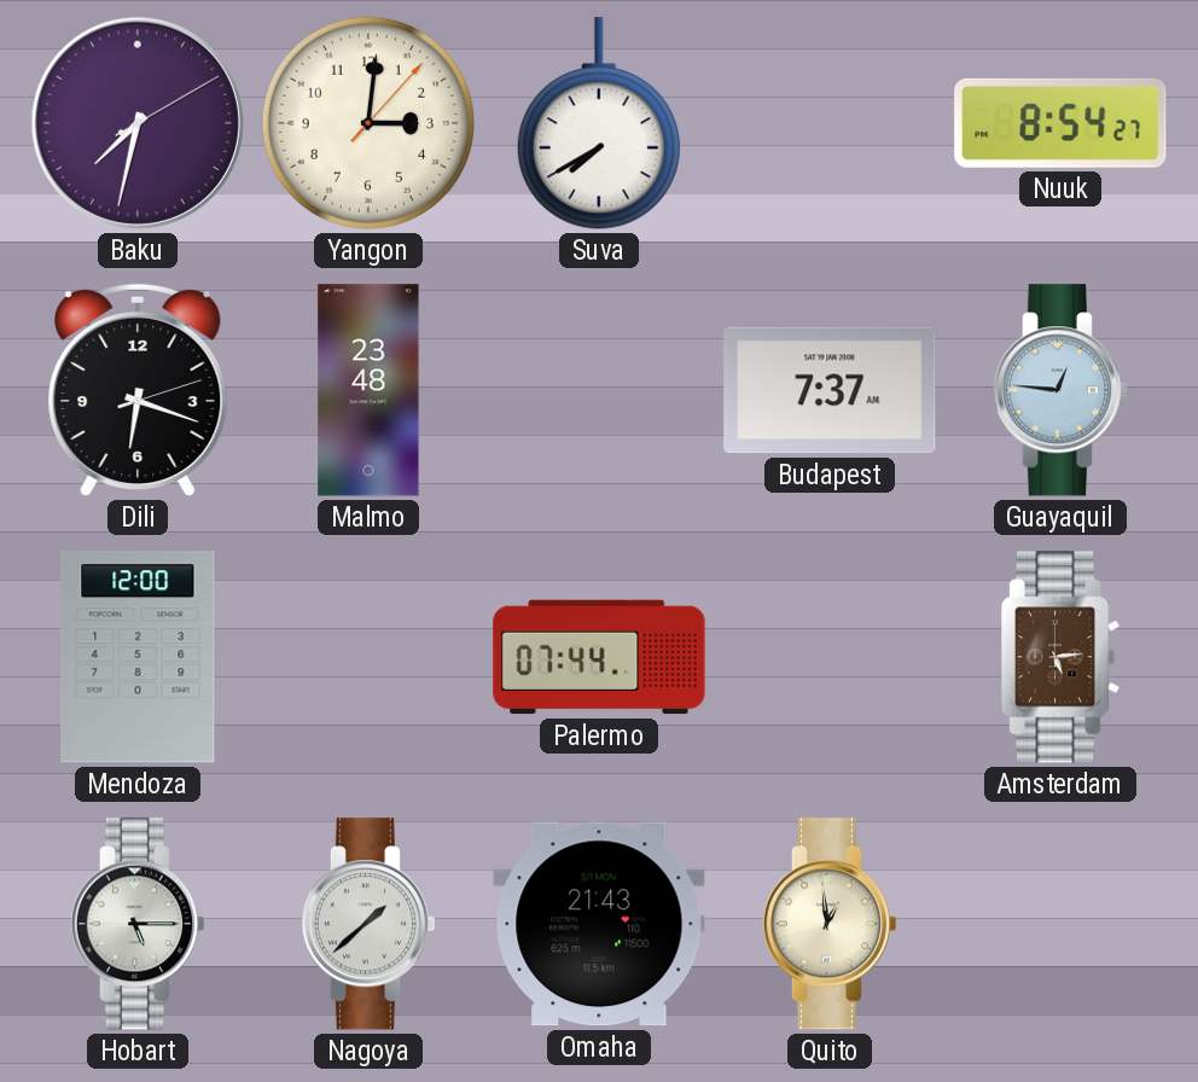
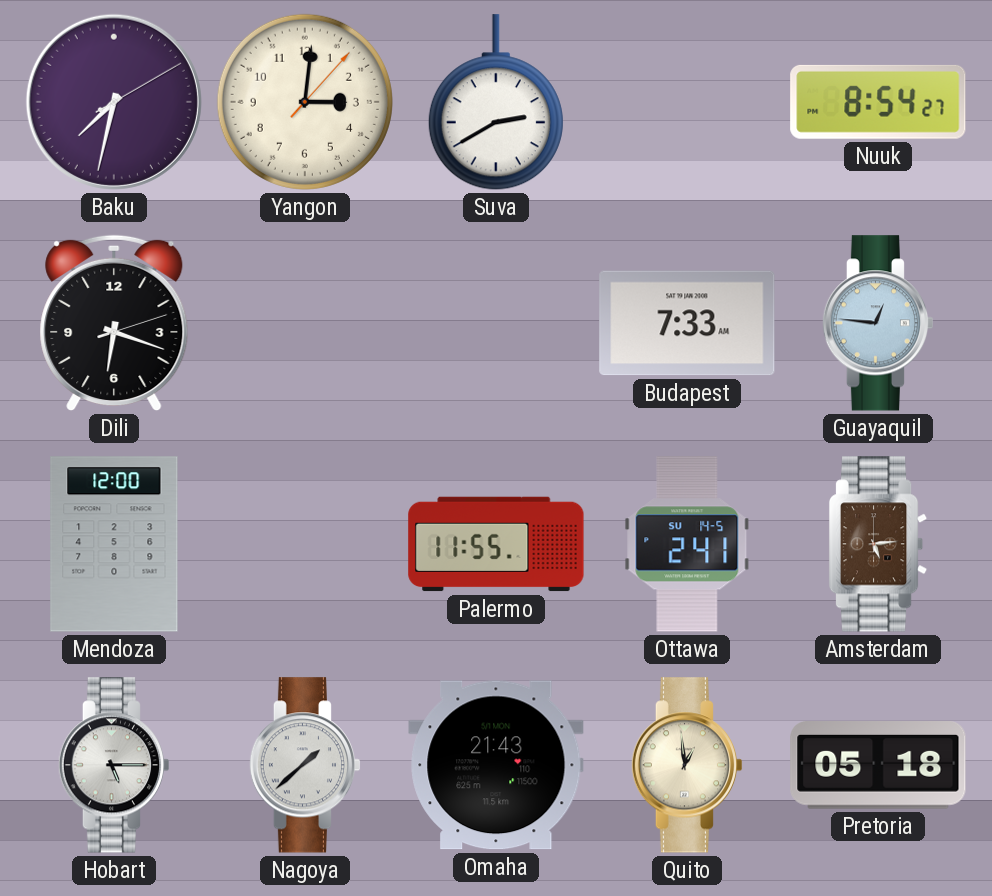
Suva: 7:40 -> 2:40
Malmo: 23:48 -> none
Budapest: 7:37 -> 7:33
Palermo: 07:44 -> 11:55
Ottawa: none -> 2:41
Pretoria: none -> 05:18
